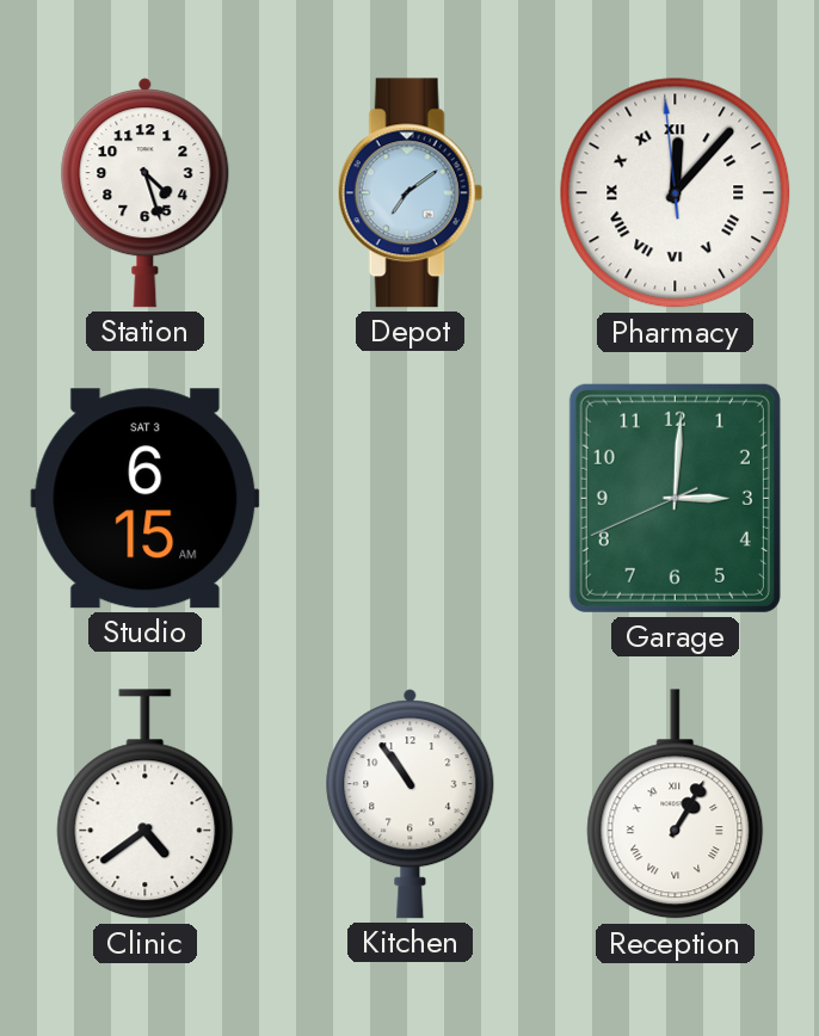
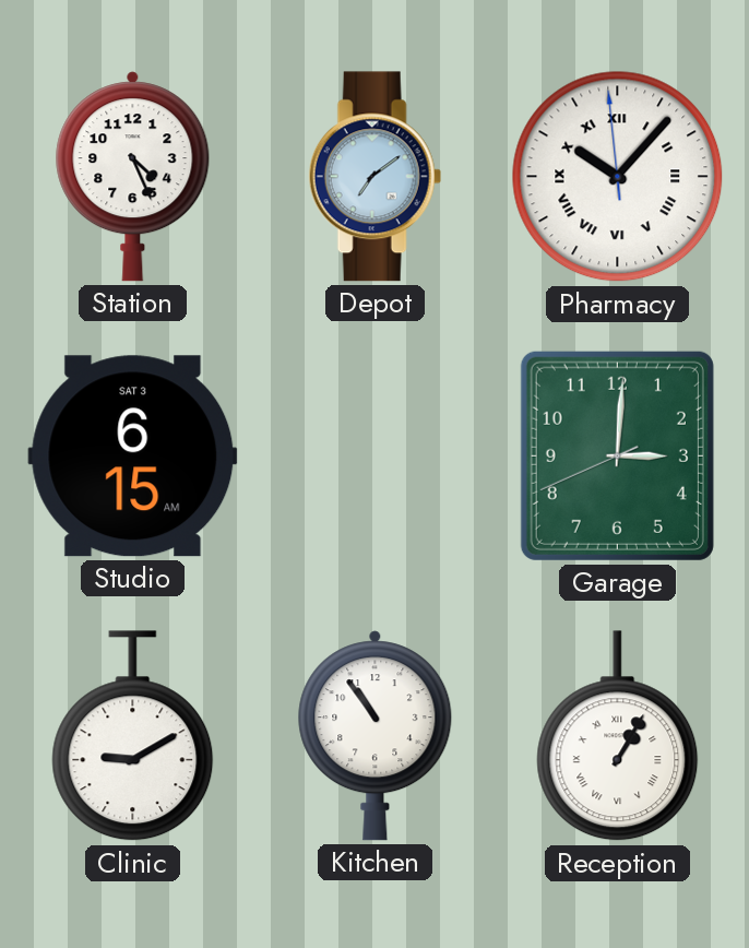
Station: 4:27 -> 4:26
Pharmacy: 12:06 -> 10:06
Clinic: 4:39 -> 9:10
